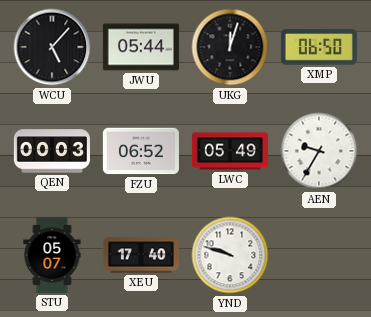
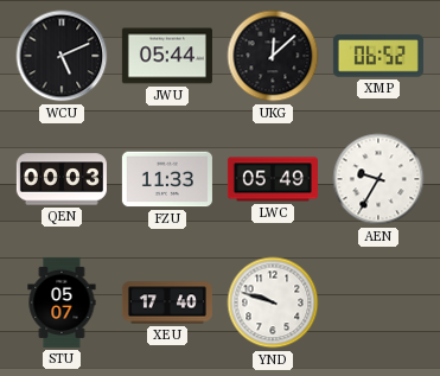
WCU: 5:07 -> 5:11
UKG: 12:03 -> 12:08
XMP: 06:50 -> 06:52
FZU: 06:52 -> 11:33
